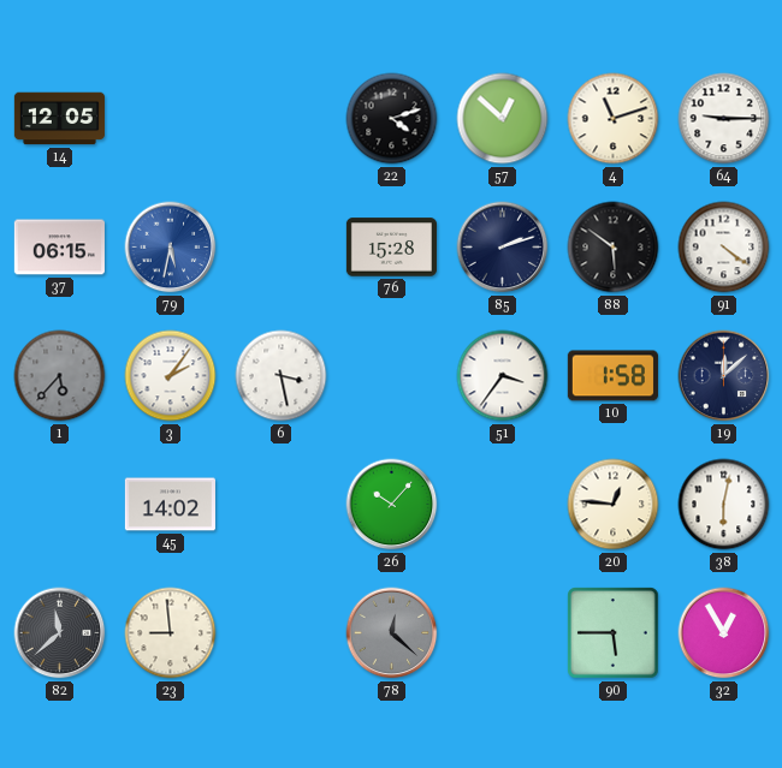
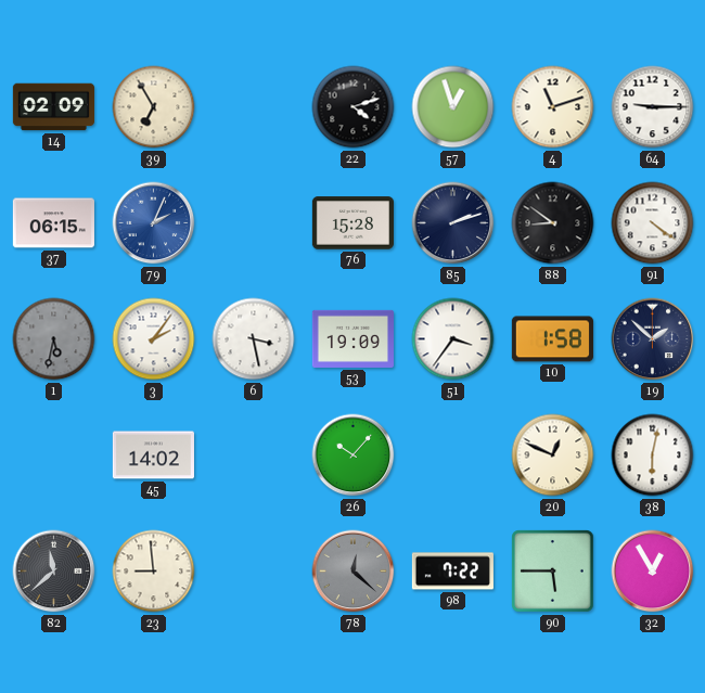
14: 12:05 -> 02:09
39: none -> 6:55
57: 12:52 -> 12:57
79: 5:32 -> 2:04
88: 5:51 -> 8:51
1: 5:37 -> 5:32
53: none -> 19:09
19: 12:08 -> 1:52
20: 12:46 -> 12:49
98: none -> 7:22
